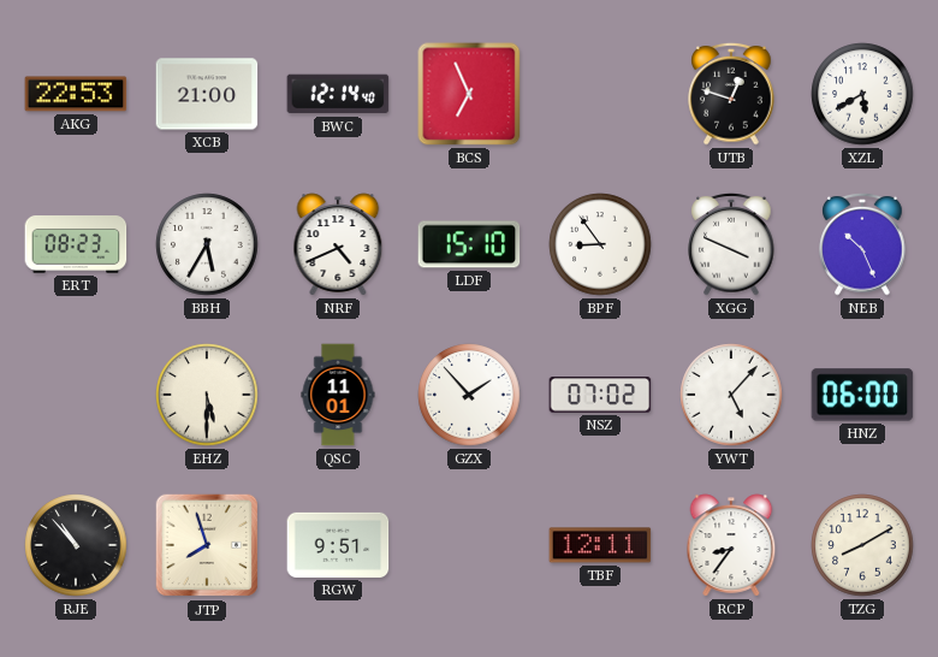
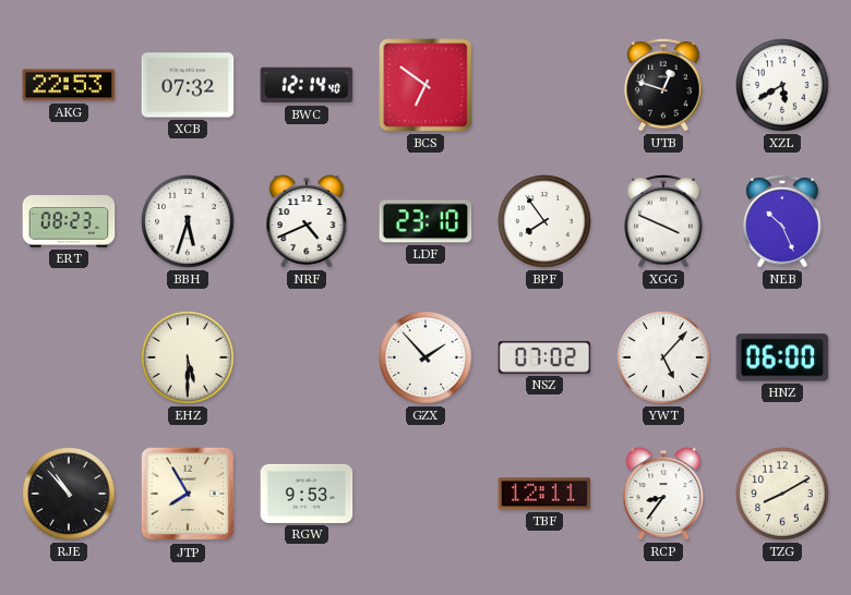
XCB: 21:00 -> 07:32
BCS: 6:56 -> 6:51
BBH: 5:35 -> 5:33
LDF: 15:10 -> 23:10
BPF: 8:54 -> 7:54
QSC: 11:01 -> none
JTP: 7:57 -> 7:55
RGW: 9:51 -> 9:53
